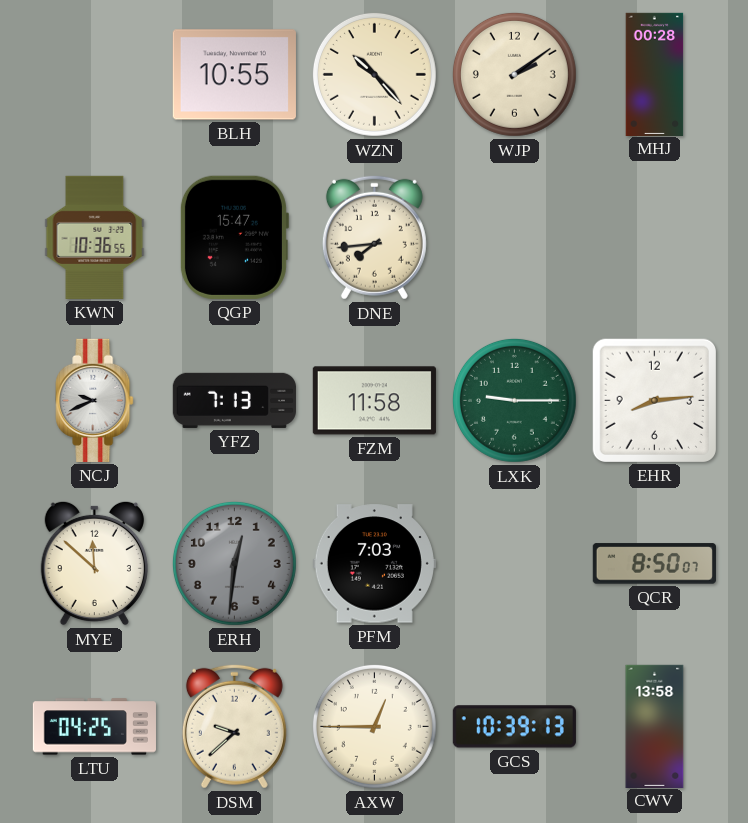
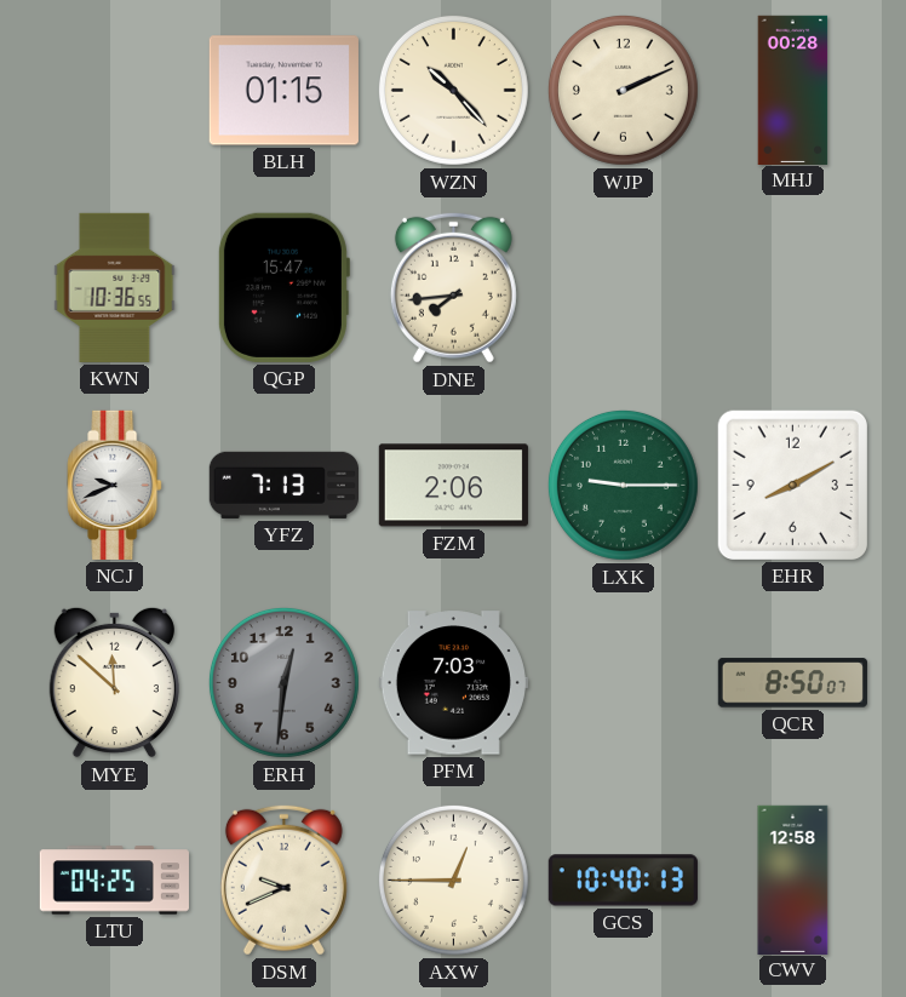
BLH: 10:55 -> 01:15
WJP: 2:09 -> 2:11
FZM: 11:58 -> 2:06
EHR: 8:14 -> 8:10
DSM: 9:38 -> 9:41
GCS: 10:39 -> 10:40
CWV: 13:58 -> 12:58
